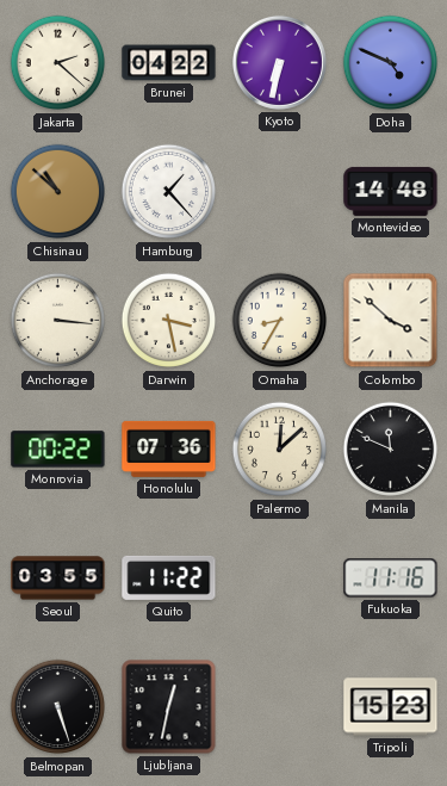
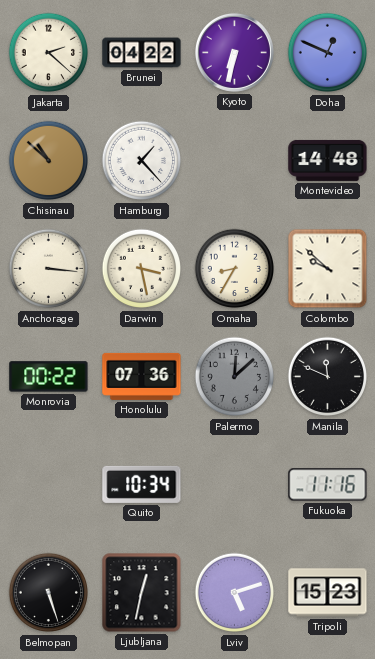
Doha: 4:49 -> 12:49
Colombo: 3:52 -> 9:52
Palermo dial: cream -> grey
Seoul: 03:55 -> none
Quito: 11:22 -> 10:34
Lviv: none -> 5:12
